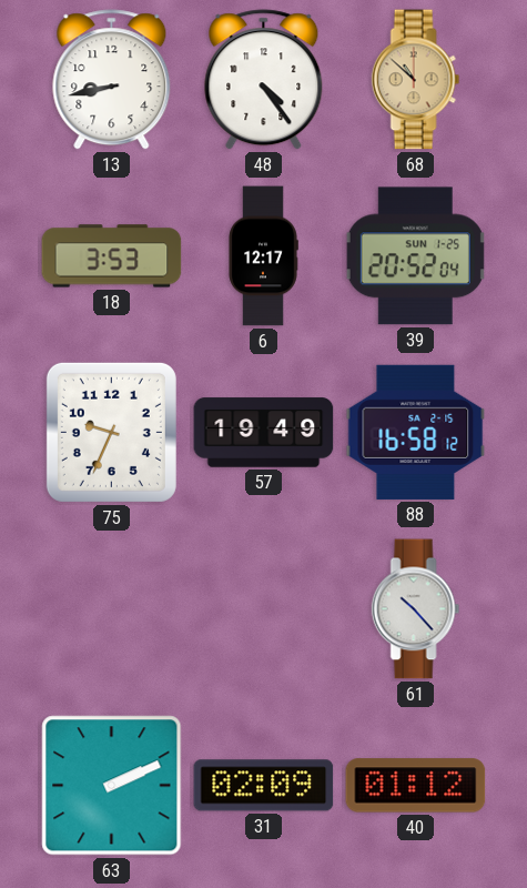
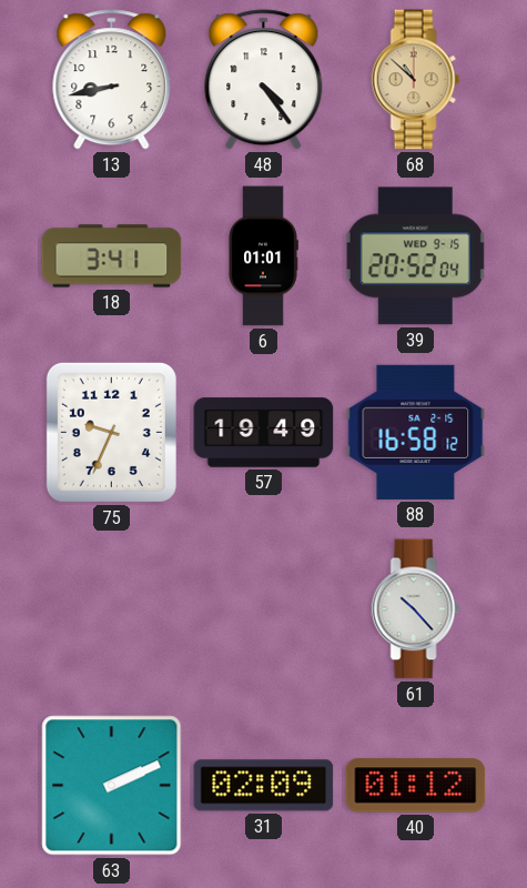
18: 3:53 -> 3:41
6: 12:17 -> 01:01
39 date: SUN 1-25 -> WED 9-15
